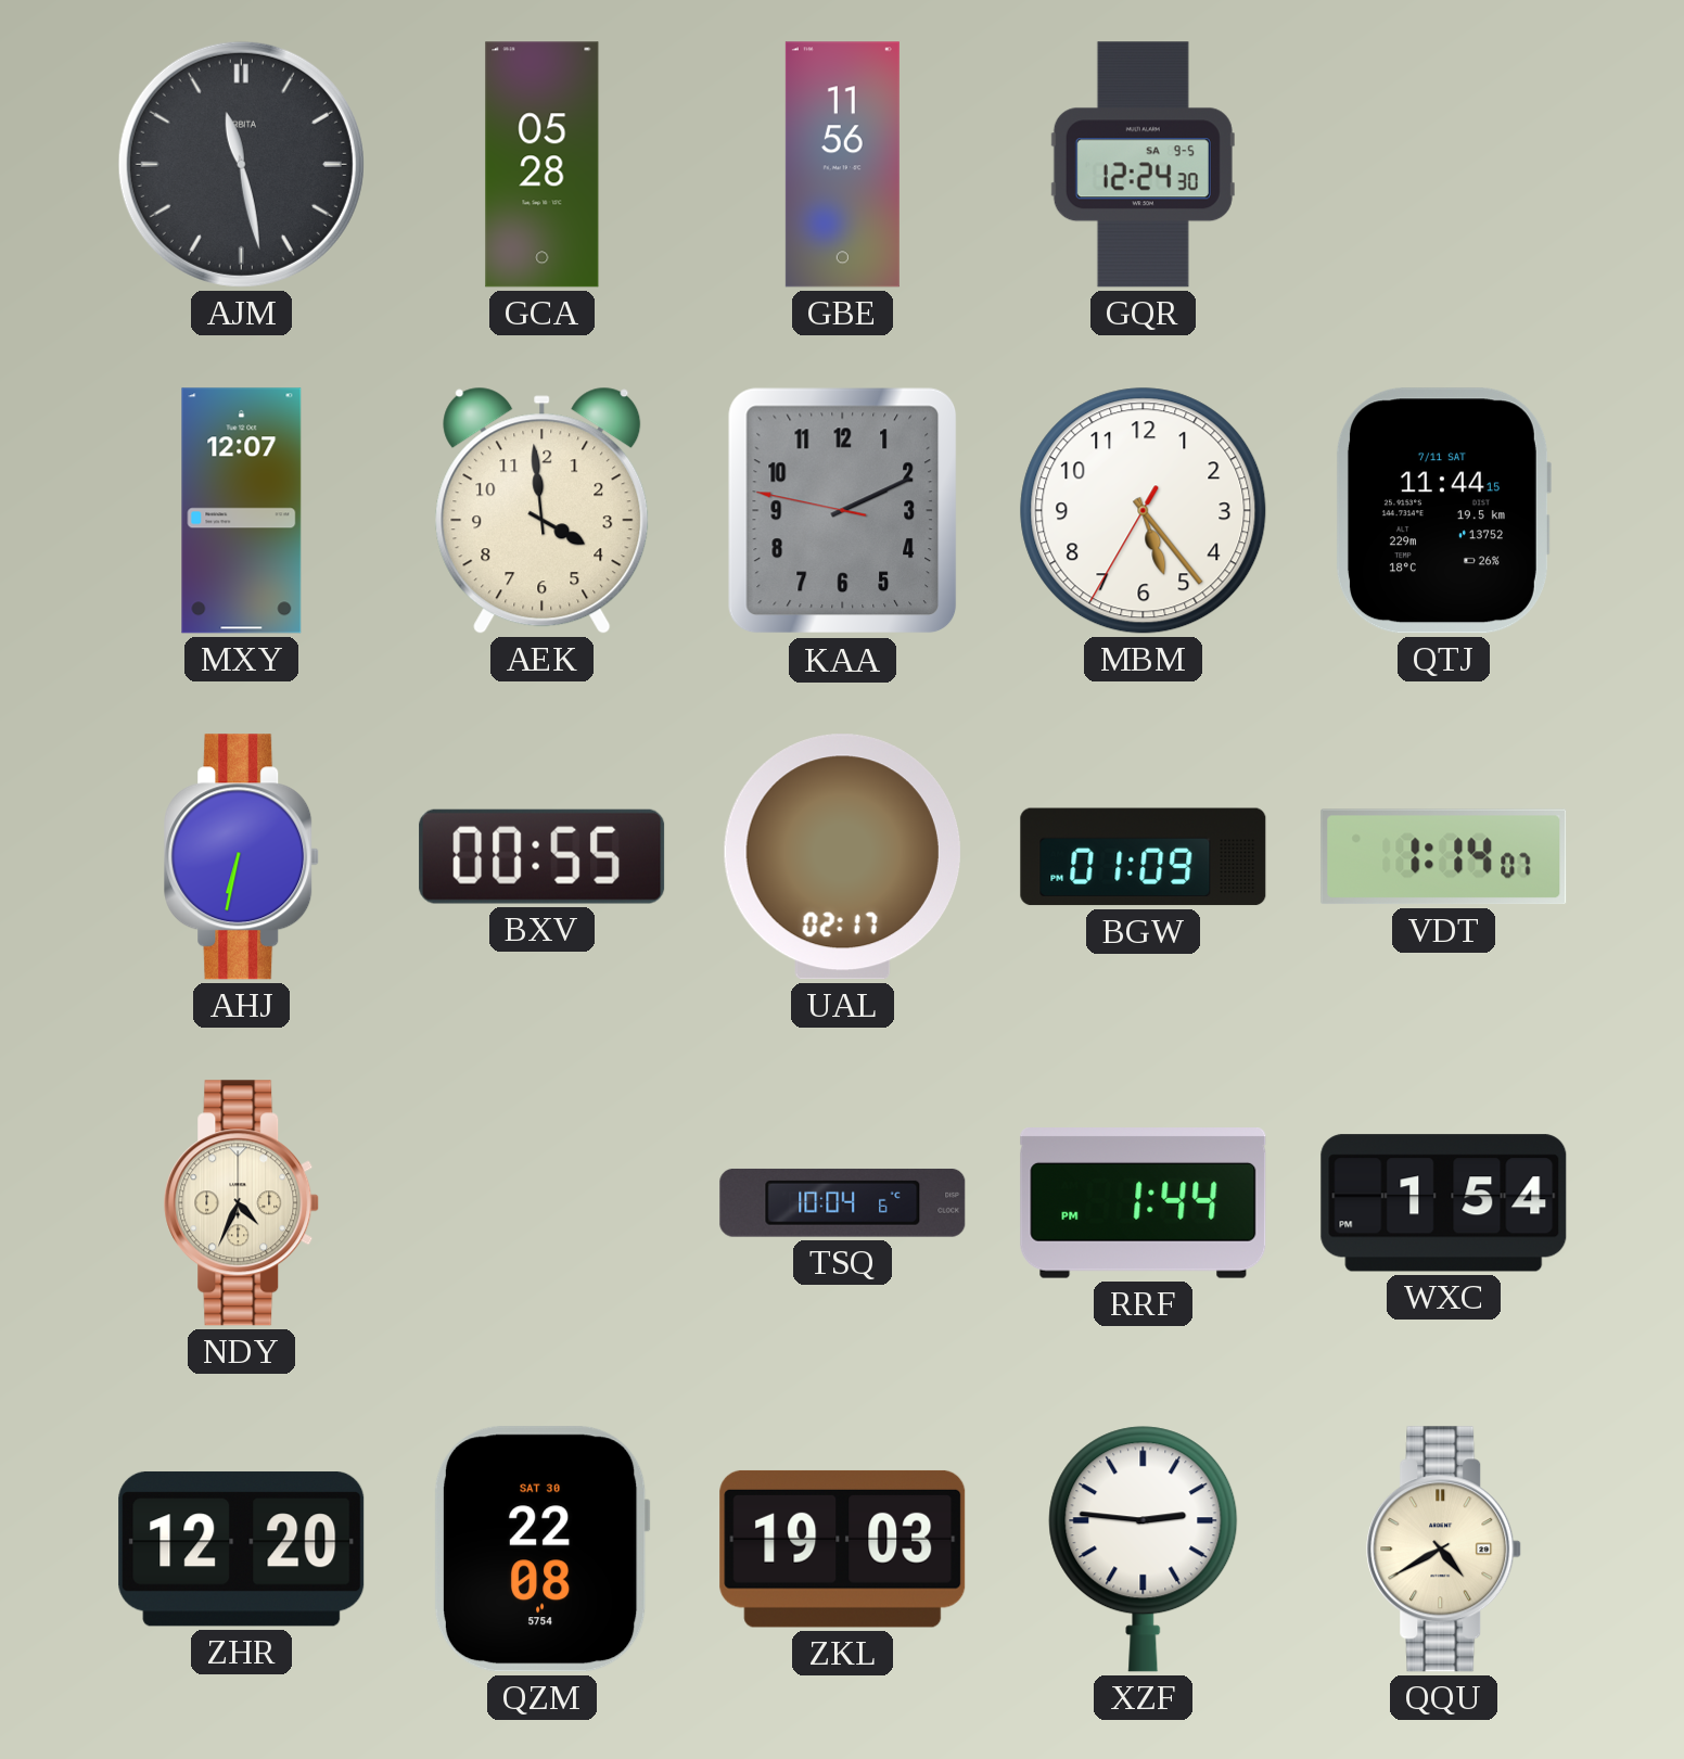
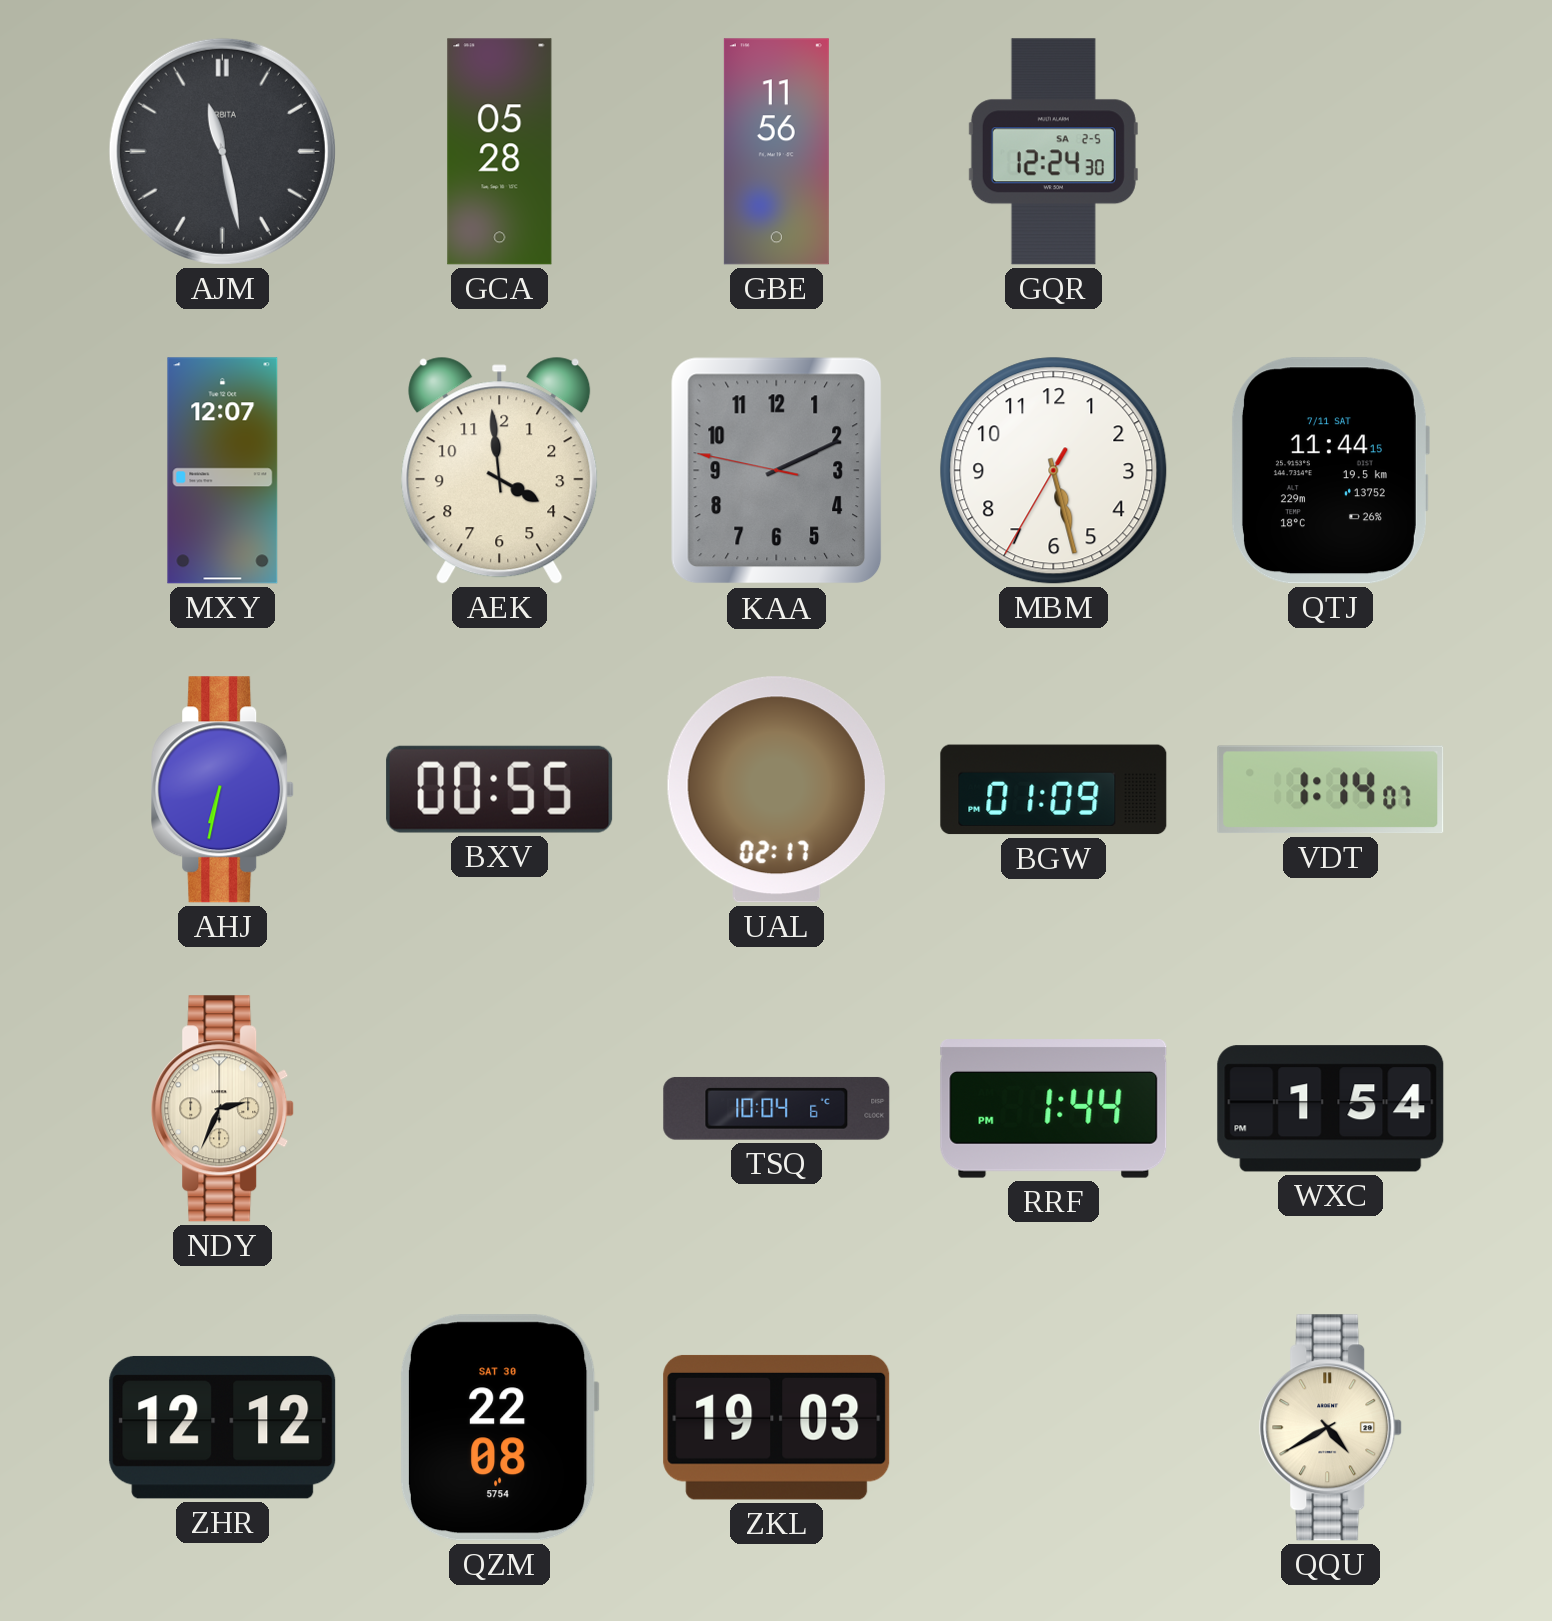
GQR date: SA 9-5 -> SA 2-5
MBM: 5:23 -> 5:27
NDY: 4:34 -> 2:34
ZHR: 12:20 -> 12:12
XZF: 2:46 -> none
